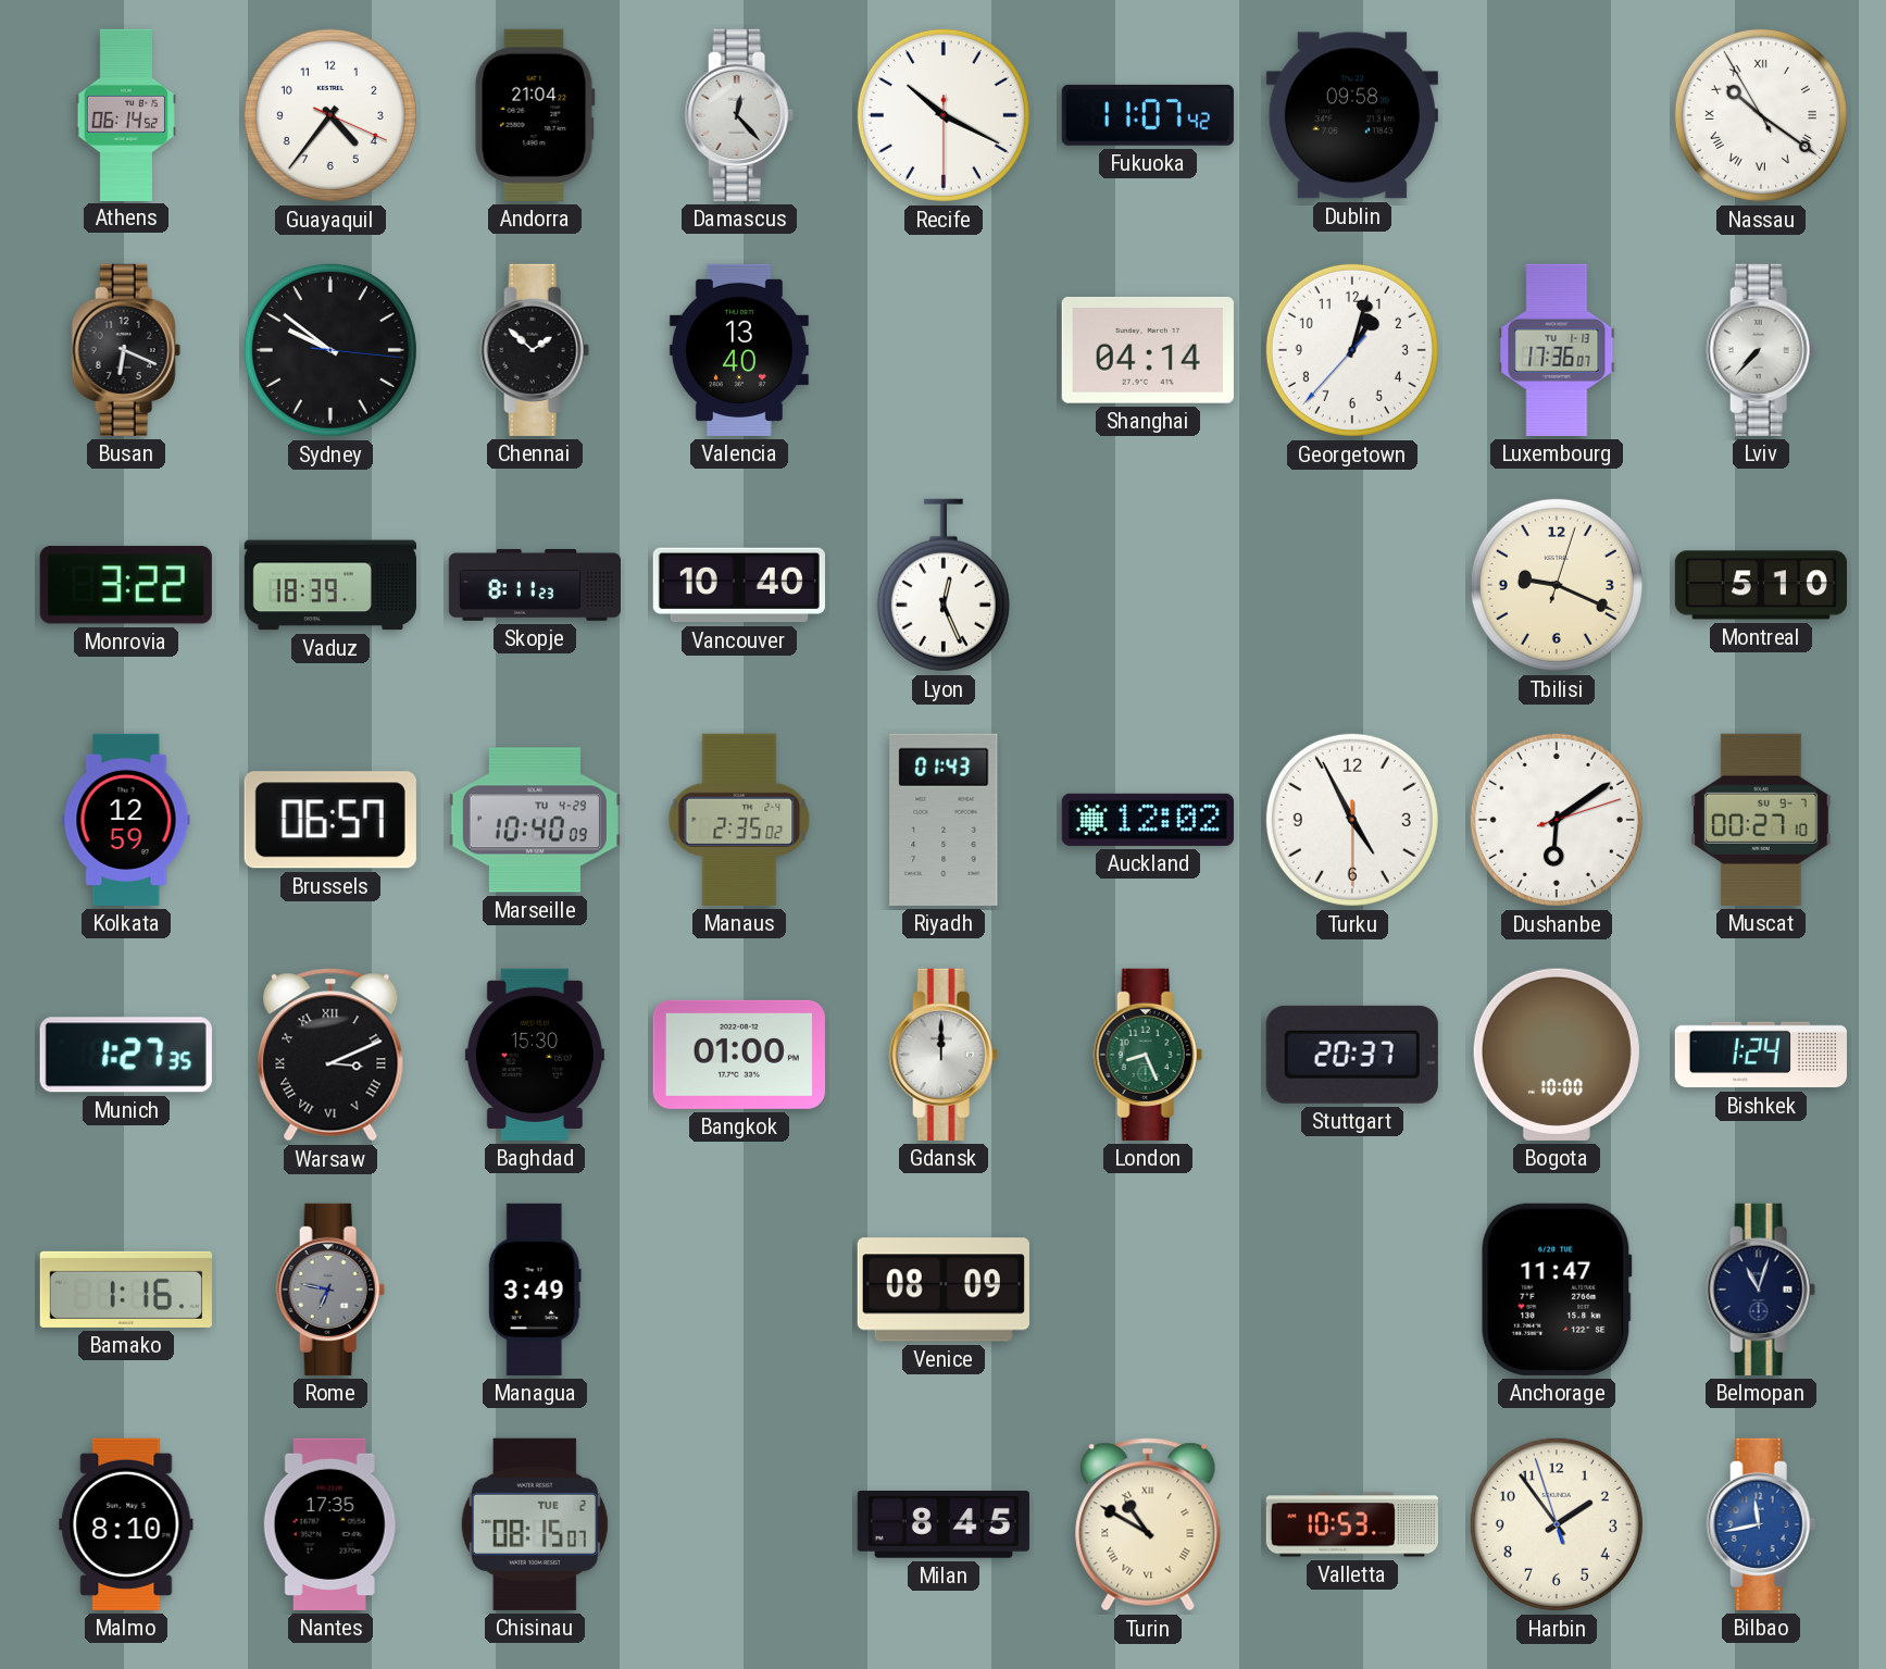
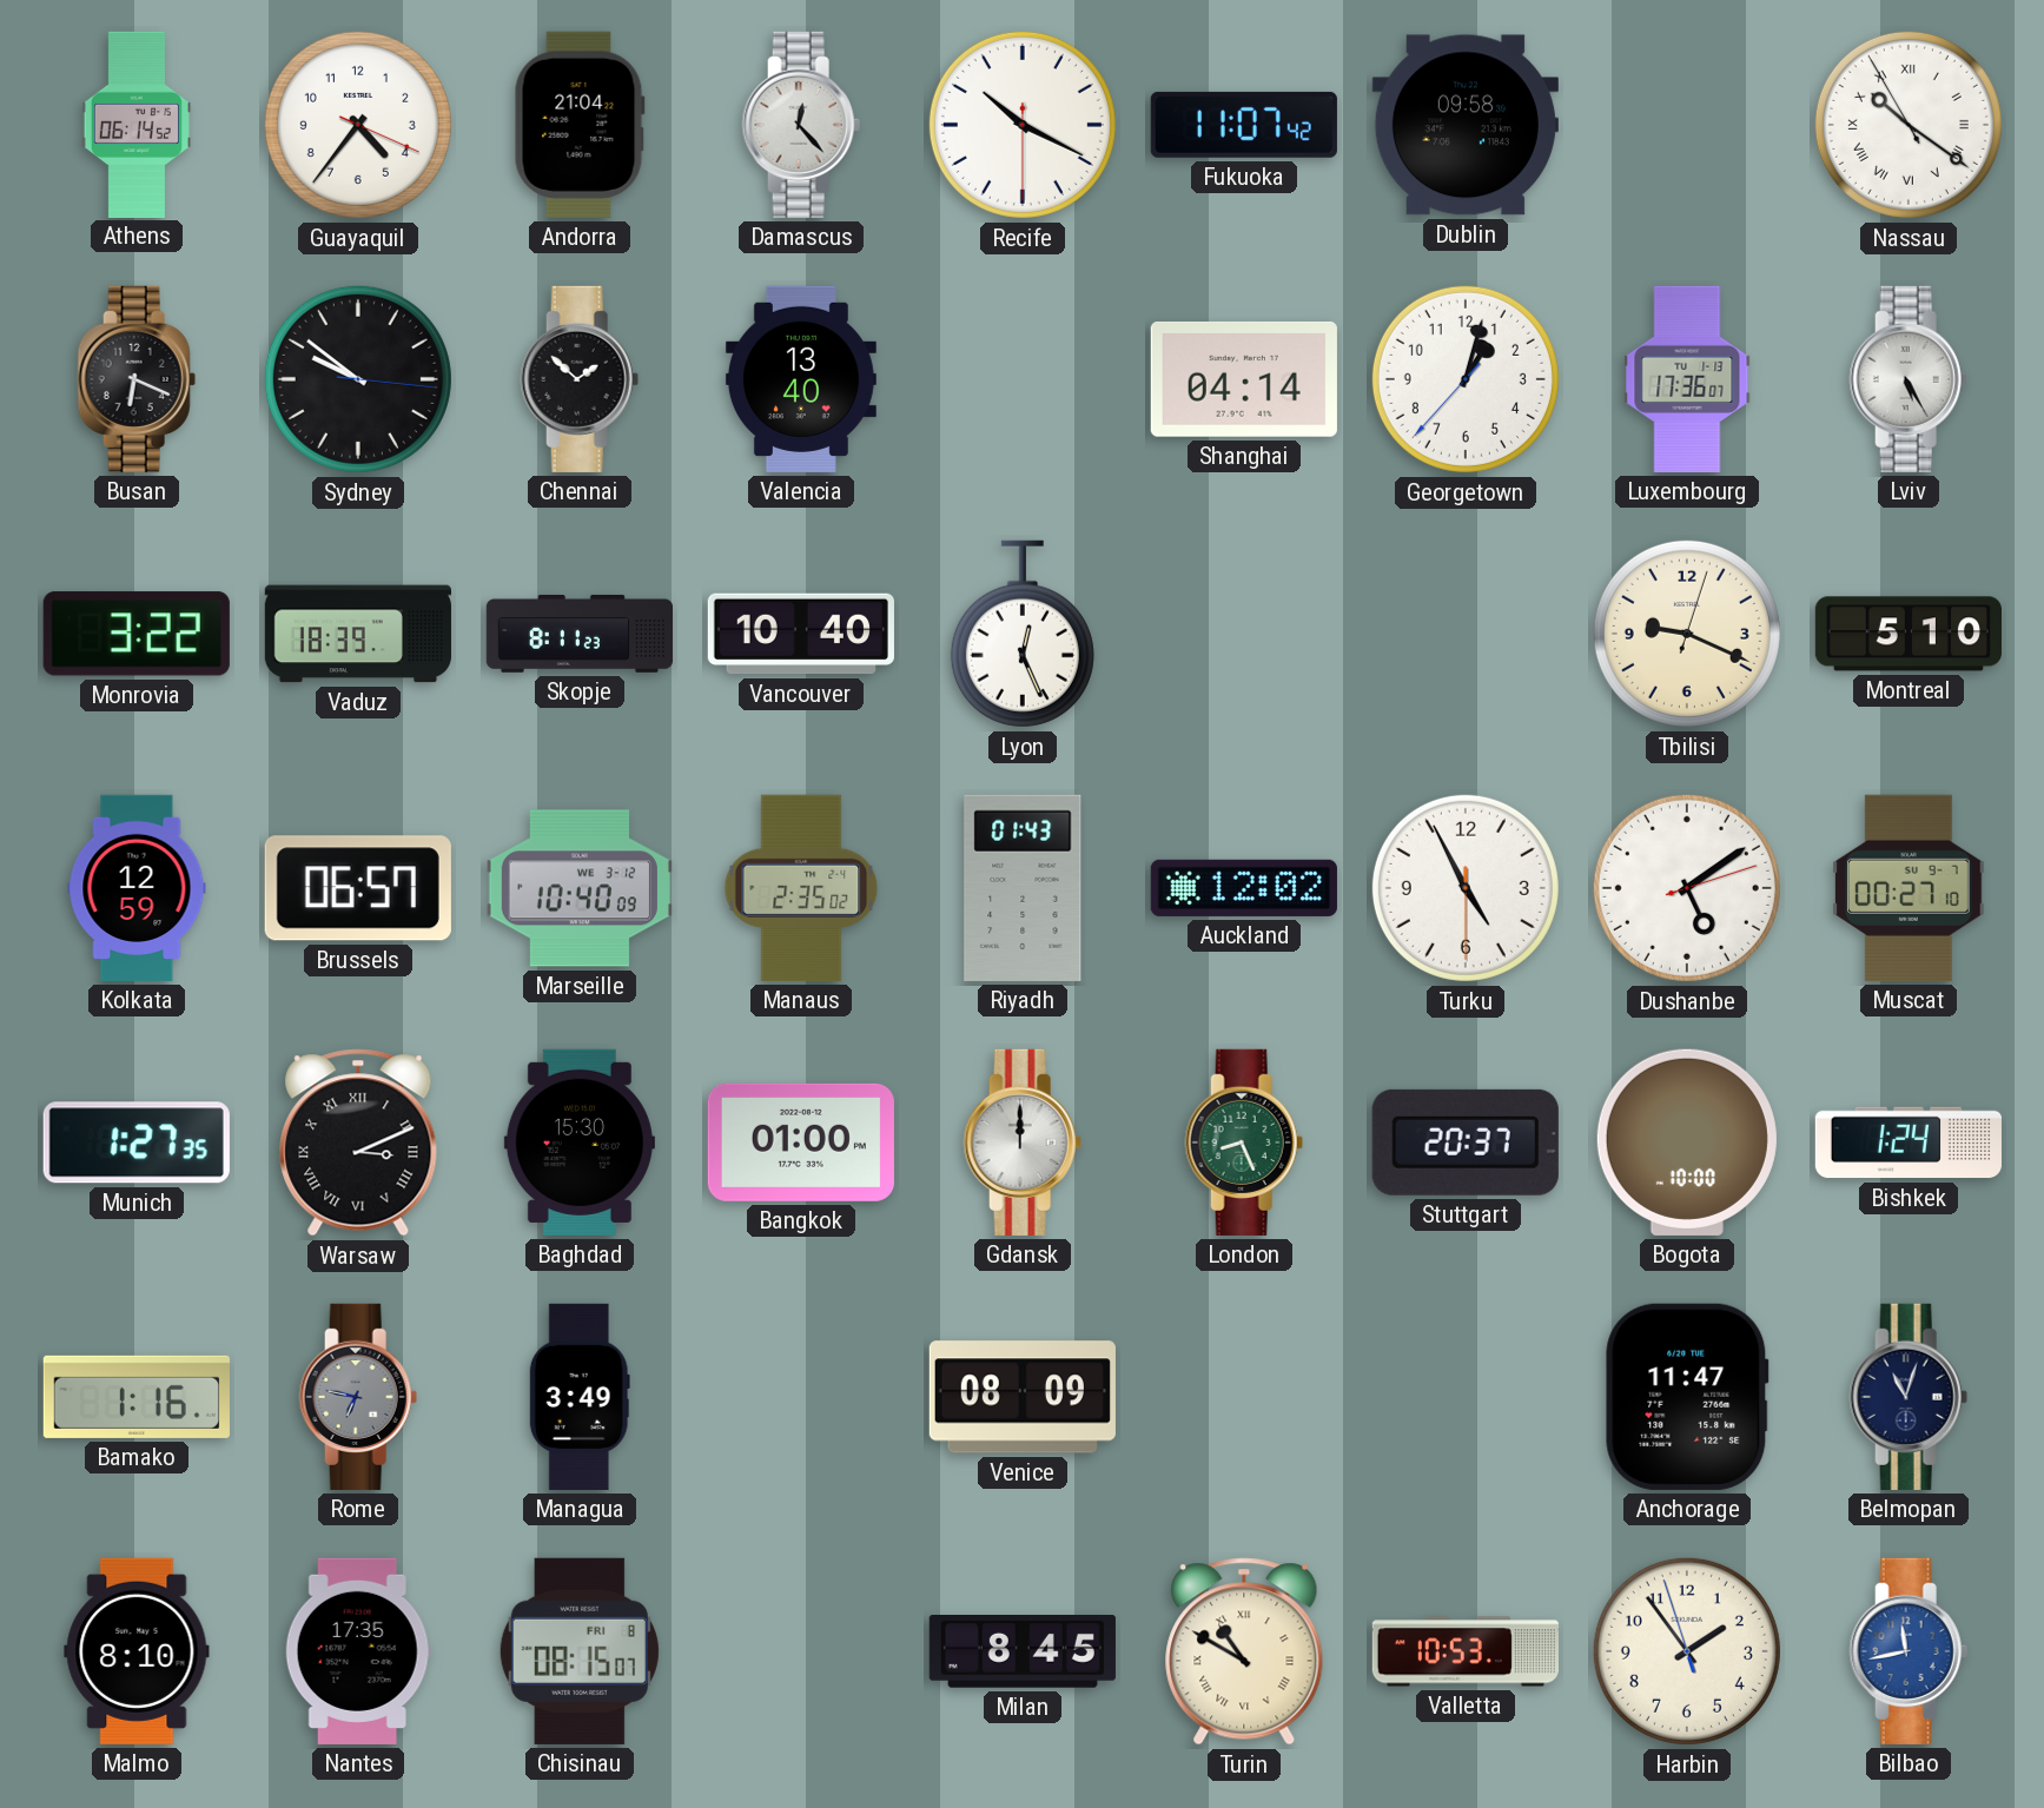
Lviv: 7:37 -> 5:25
Marseille date: TU 4-29 -> WE 3-12
Dushanbe: 6:09 -> 5:09
Chisinau date: TUE 2 -> FRI 8
